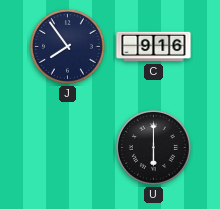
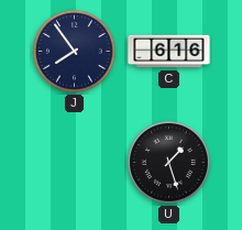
C: 9:16 -> 6:16
U: 6:00 -> 1:27
